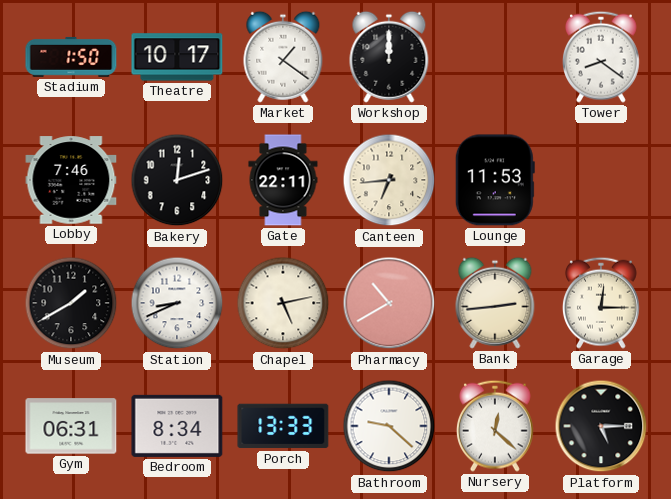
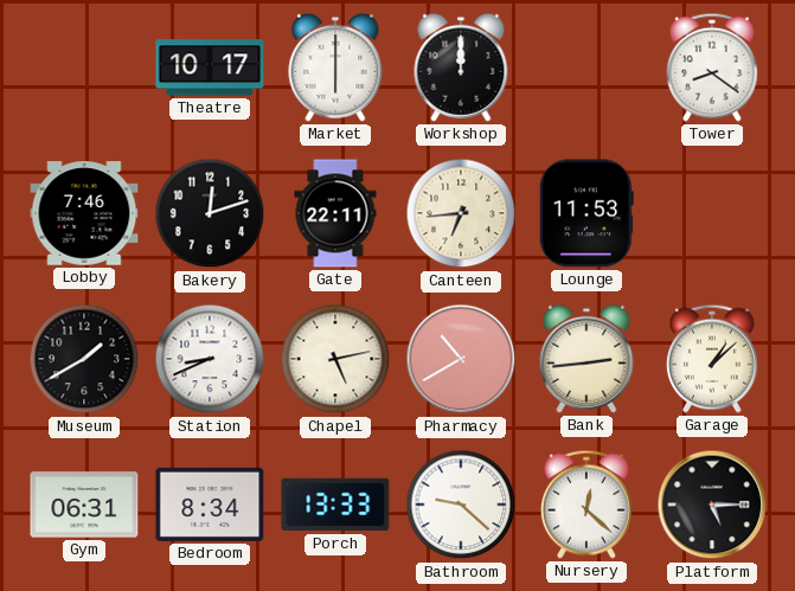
Stadium: 1:50 -> none
Market: 1:21 -> 6:00
Garage: 12:15 -> 1:08
